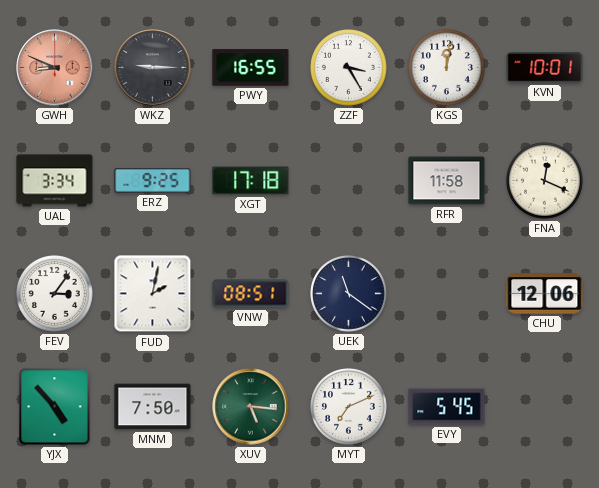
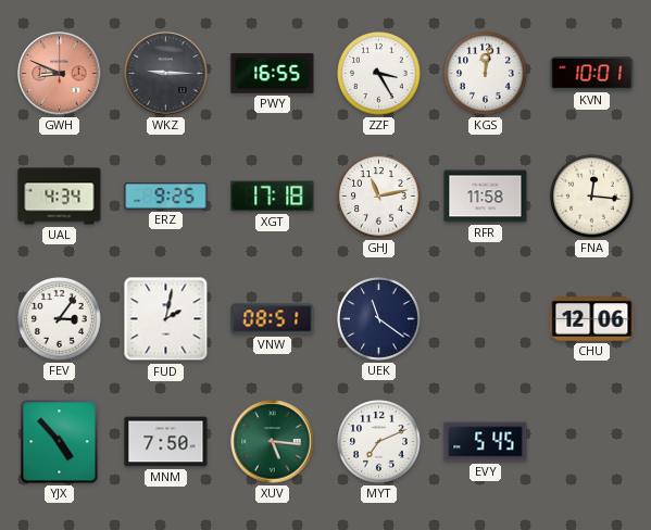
UAL: 3:34 -> 4:34
GHJ: none -> 11:13
FNA: 12:19 -> 12:16
